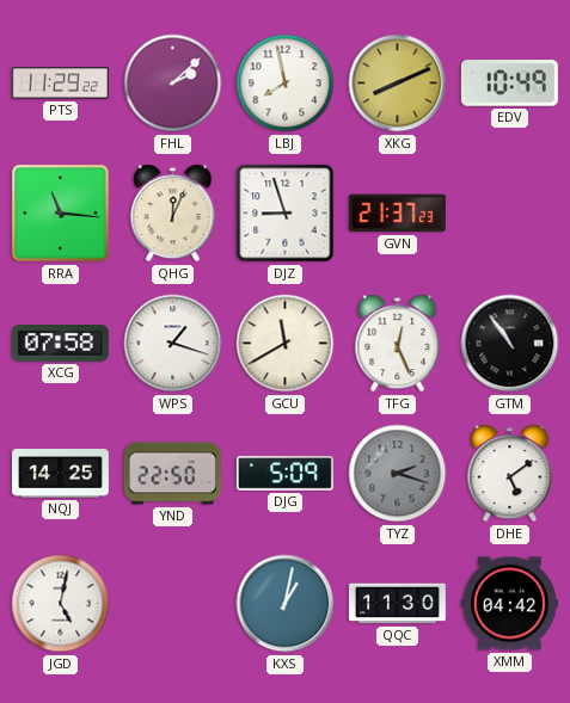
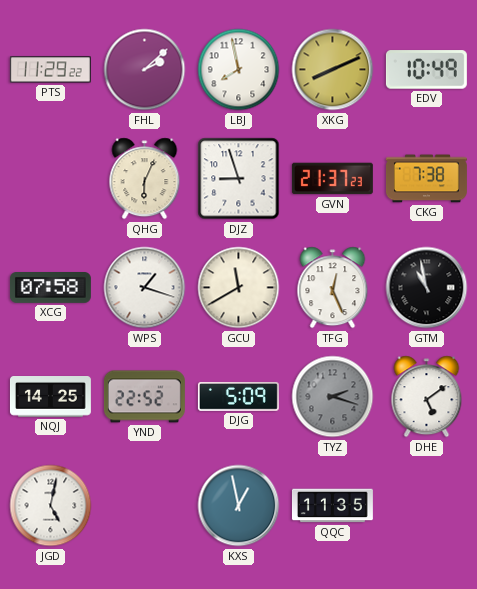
RRA: 11:16 -> none
QHG: 12:04 -> 6:04
CKG: none -> 7:38
GTM: 10:54 -> 10:58
YND: 22:50 -> 22:52
KXS: 1:02 -> 12:58
QQC: 11:30 -> 11:35
XMM: 04:42 -> none
